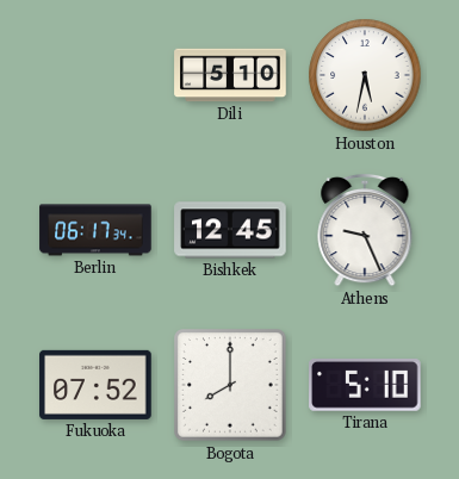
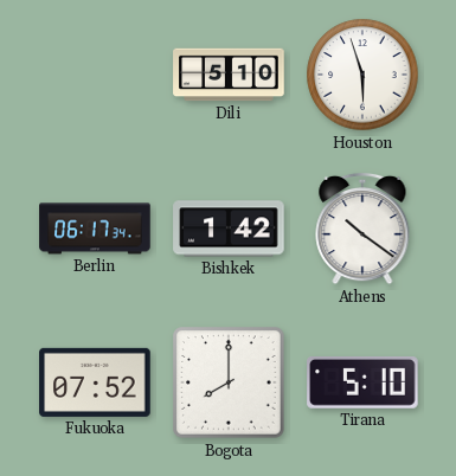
Houston: 5:32 -> 5:57
Bishkek: 12:45 -> 1:42
Athens: 9:26 -> 10:21
